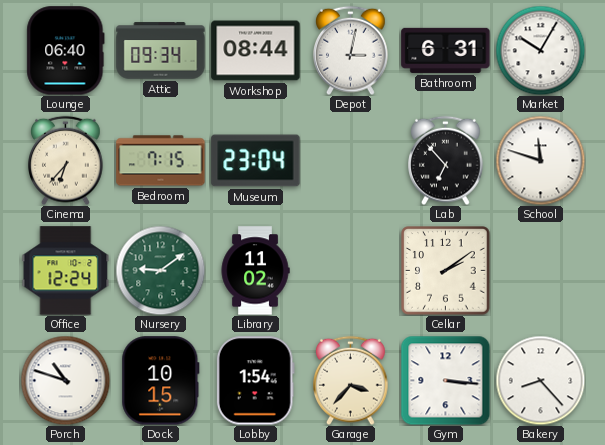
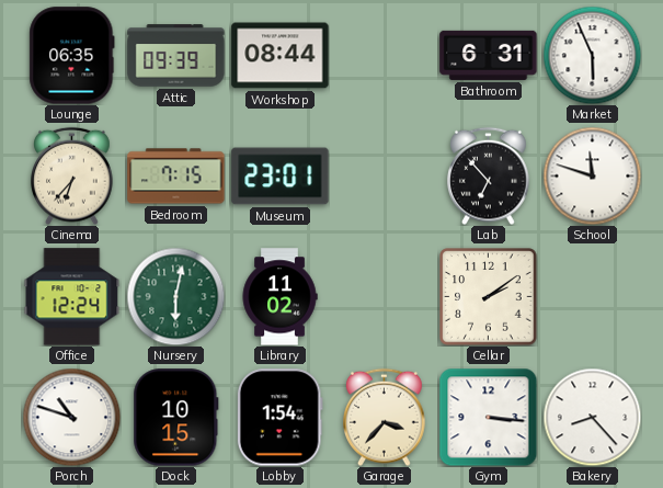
Lounge: 06:40 -> 06:35
Attic: 09:34 -> 09:39
Depot: 3:02 -> none
Market: 10:05 -> 5:56
Museum: 23:04 -> 23:01
Nursery: 9:09 -> 6:02
